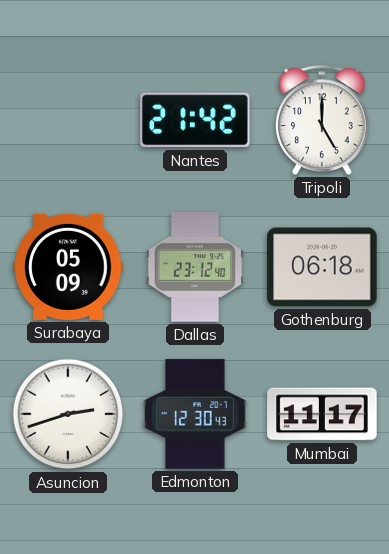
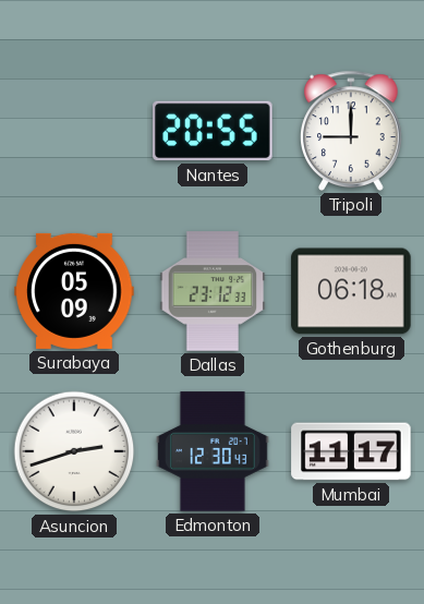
Nantes: 21:42 -> 20:55
Tripoli: 5:00 -> 9:00
Dallas: 23:12:40 -> 23:12:33
